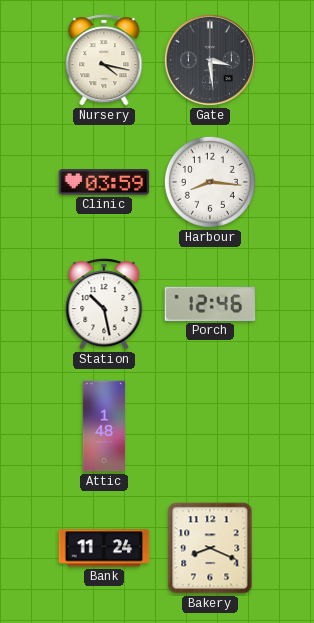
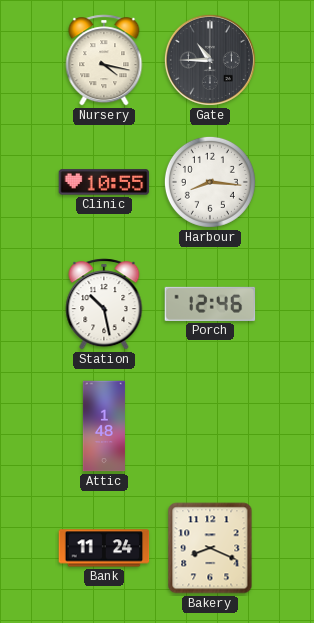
Gate: 3:29 -> 10:45
Clinic: 03:59 -> 10:55
